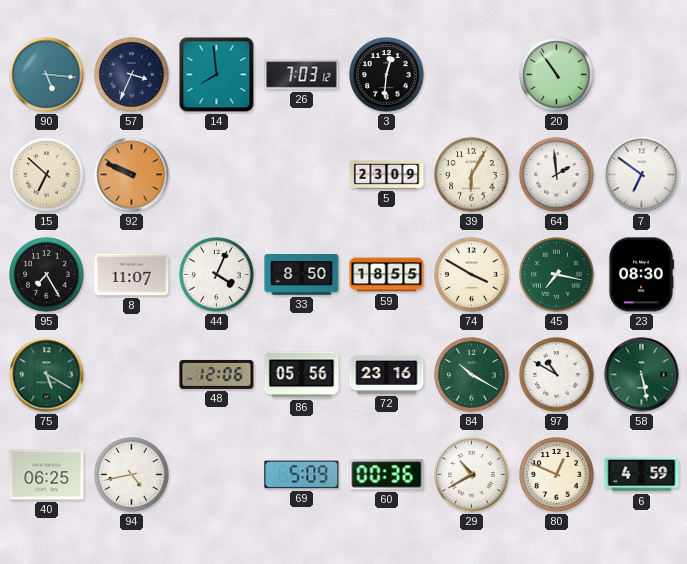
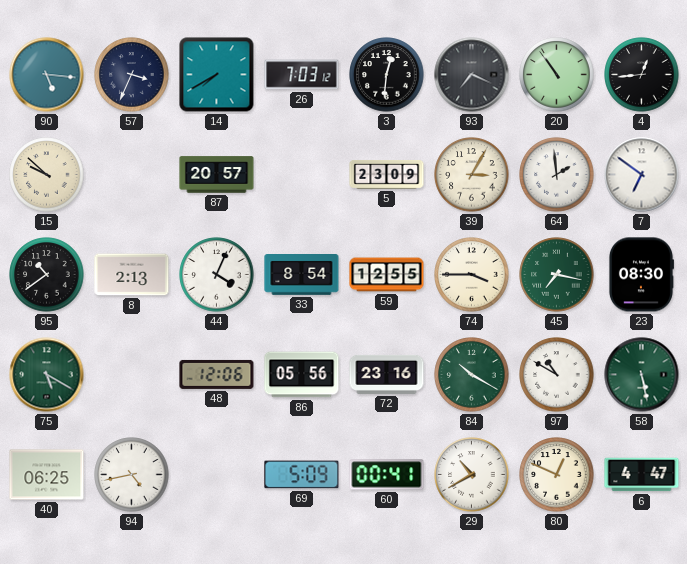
14: 7:59 -> 7:40
93: none -> 7:19
4: none -> 12:44
15: 6:52 -> 9:52
92: 9:49 -> none
87: none -> 20:57
39: 6:05 -> 3:05
95: 7:25 -> 10:39
8: 11:07 -> 2:13
33: 8:50 -> 8:54
59: 18:55 -> 12:55
74: 3:50 -> 3:45
60: 00:36 -> 00:41
6: 4:59 -> 4:47
